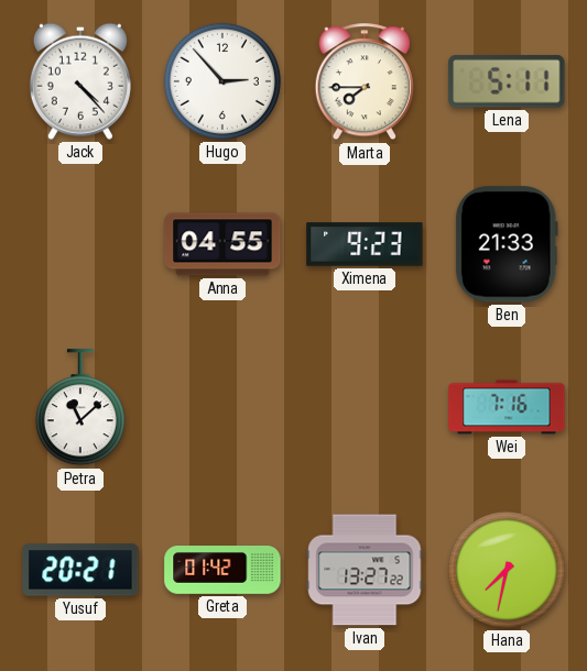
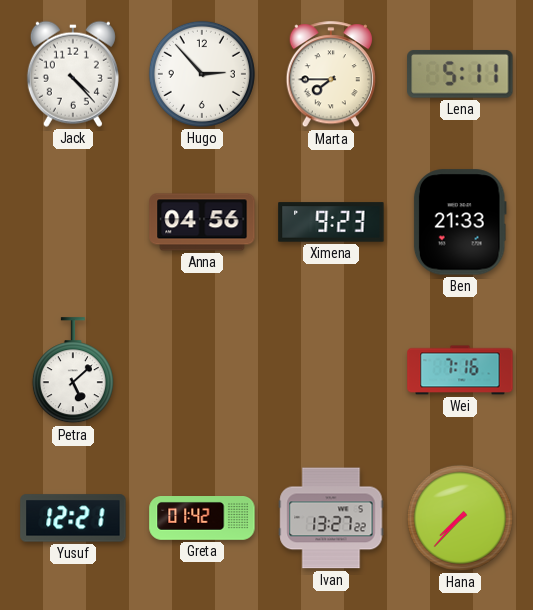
Anna: 04:55 -> 04:56
Petra: 11:08 -> 5:08
Yusuf: 20:21 -> 12:21
Hana: 7:32 -> 7:37
